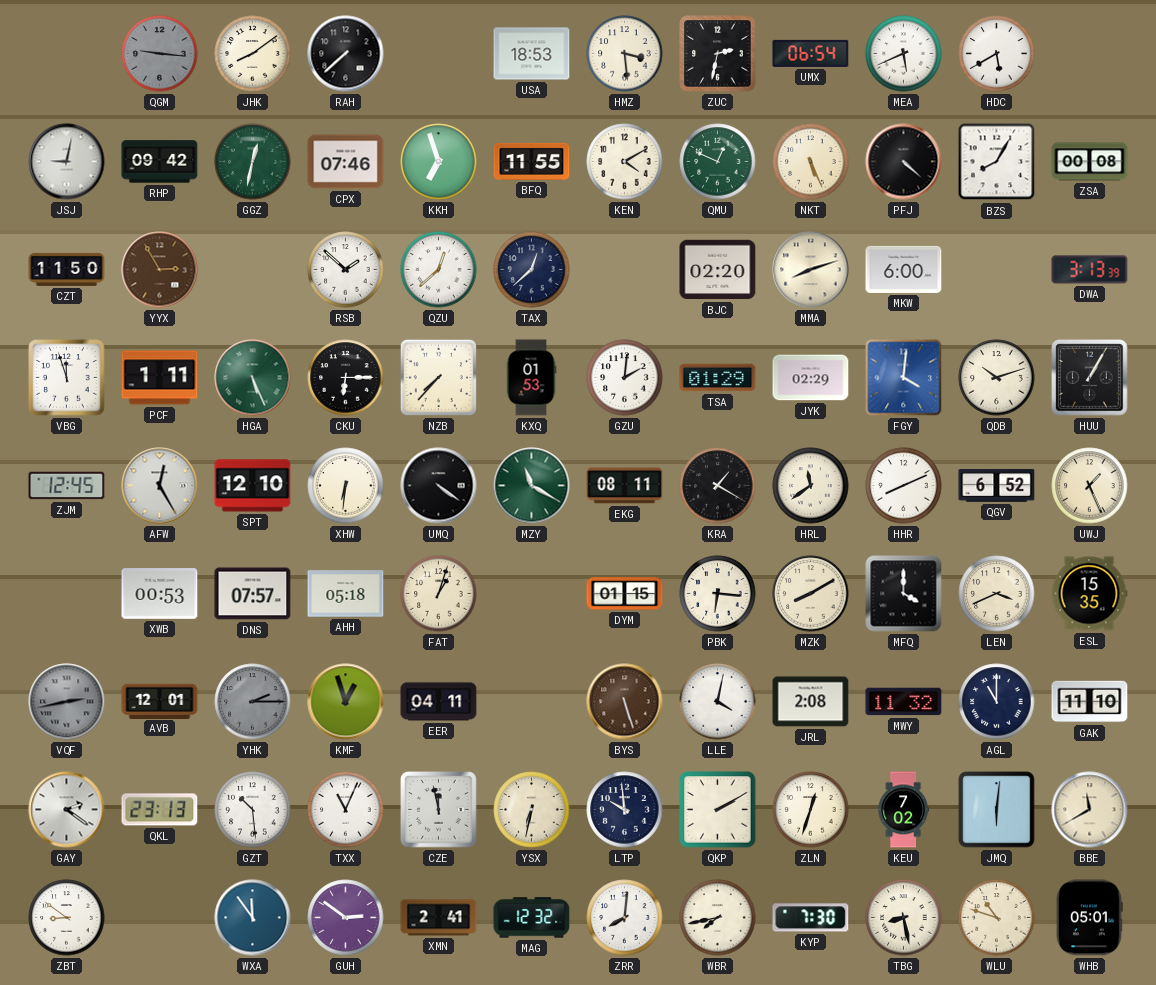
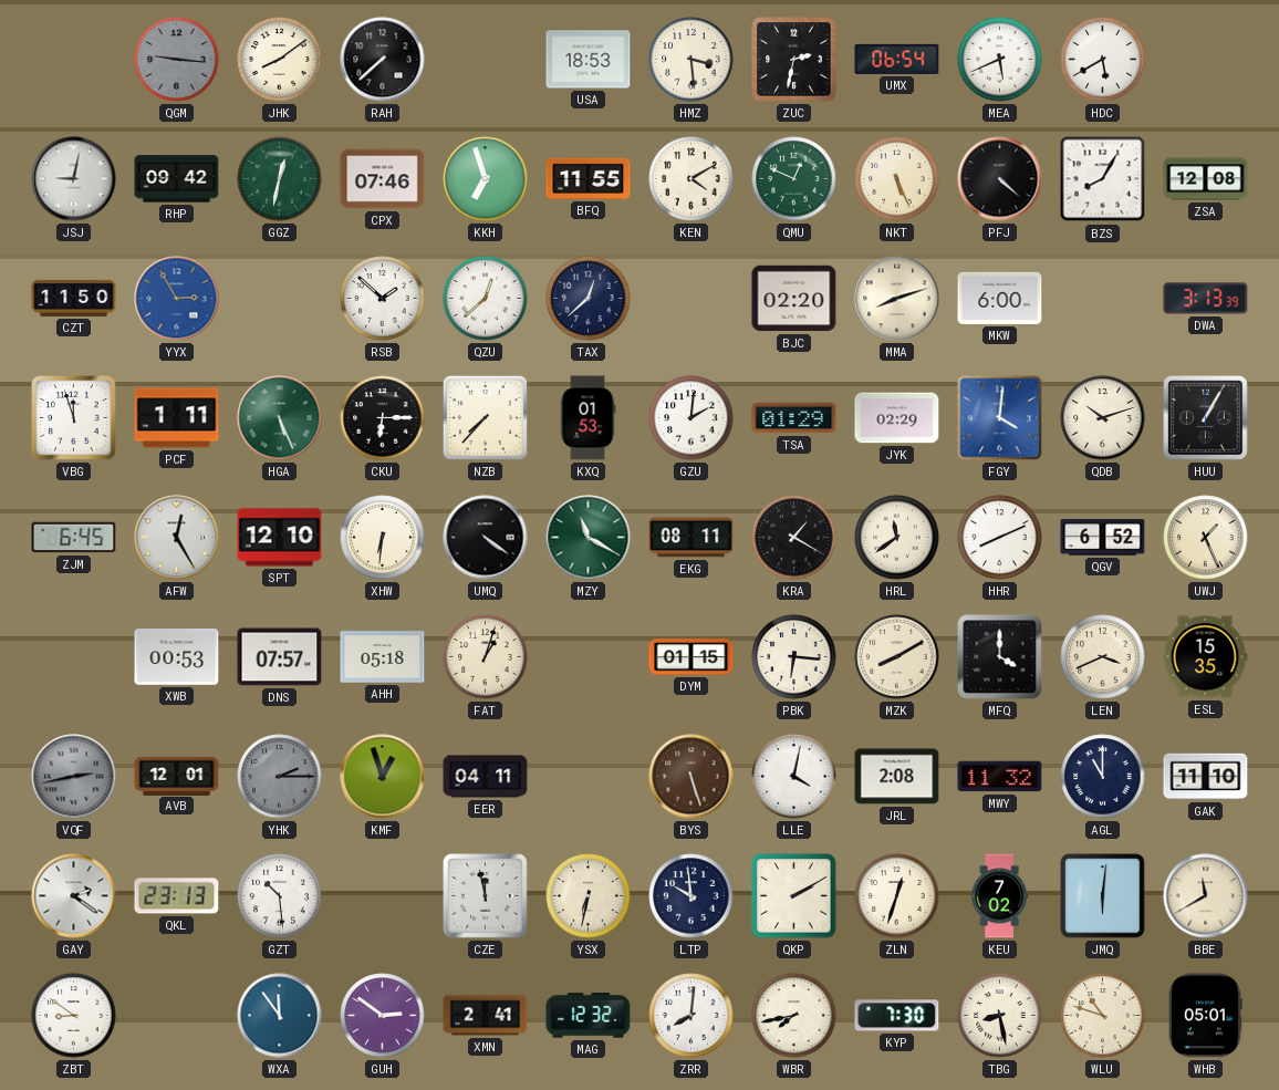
ZSA: 00:08 -> 12:08
YYX dial: brown -> blue
ZJM: 12:45 -> 6:45
TXX: 11:04 -> none
